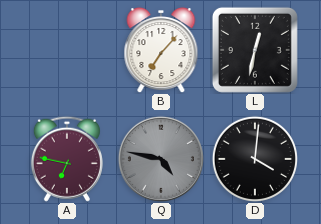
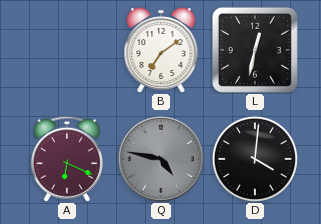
B: 7:07 -> 7:09
A: 6:47 -> 6:19
